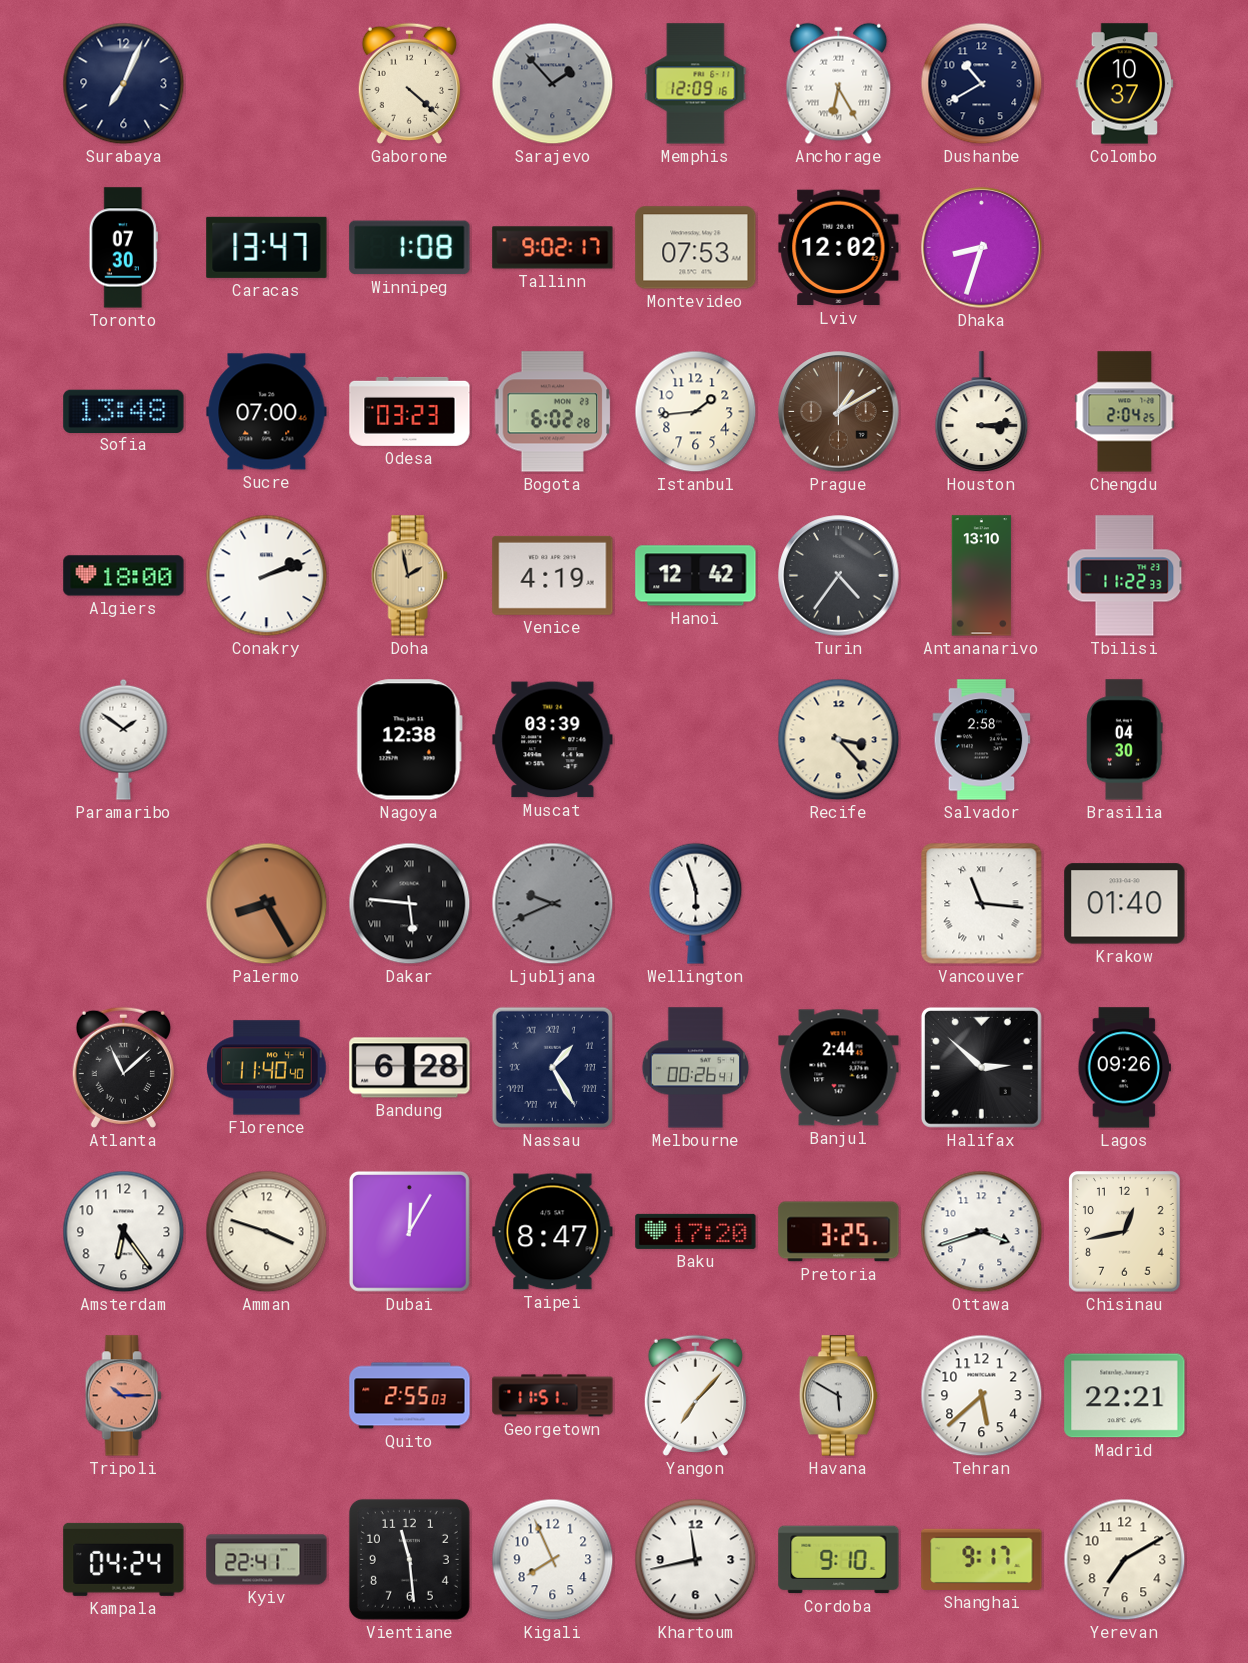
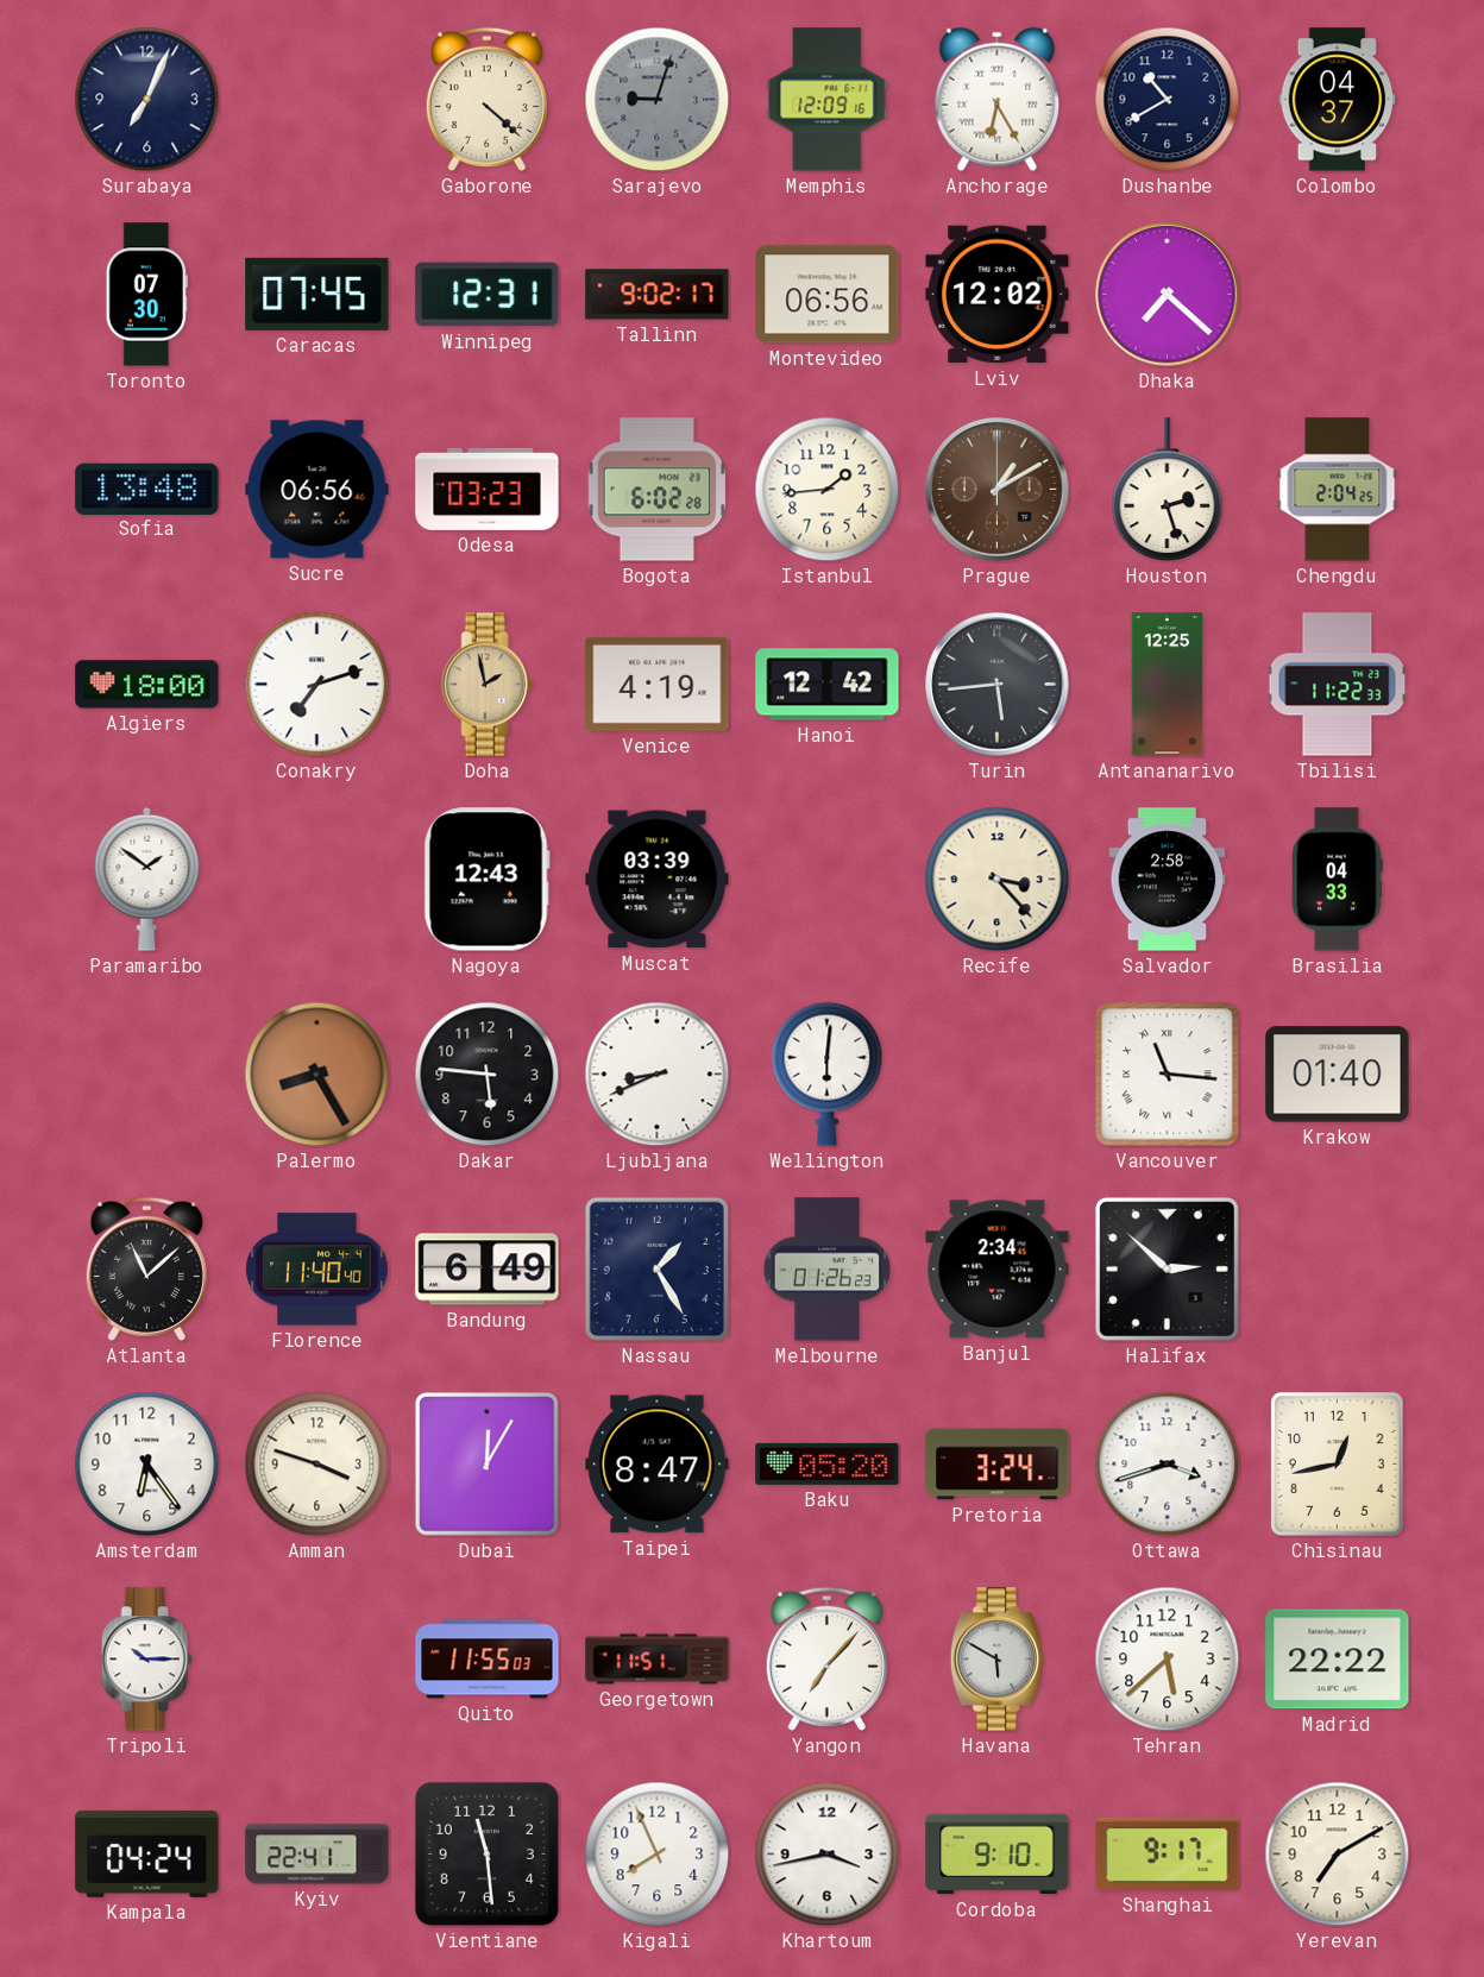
Sarajevo: 1:53 -> 9:03
Colombo: 10:37 -> 04:37
Caracas: 13:47 -> 07:45
Winnipeg: 1:08 -> 12:31
Montevideo: 07:53 -> 06:56
Dhaka: 8:33 -> 7:22
Sucre: 07:00 -> 06:56
Houston: 3:14 -> 2:27
Conakry: 2:12 -> 7:12
Turin: 4:36 -> 5:44
Antananarivo: 13:10 -> 12:25
Nagoya: 12:38 -> 12:43
Brasilia: 04:30 -> 04:33
Dakar numerals: Roman -> Arabic
Ljubljana: 9:41 -> 8:41
Ljubljana dial: grey -> white
Wellington: 5:57 -> 6:01
Bandung: 6:28 -> 6:49
Nassau numerals: Roman -> Arabic
Melbourne: 00:26 -> 01:26
Banjul: 2:44 -> 2:34
Lagos: 09:26 -> none
Baku: 17:20 -> 05:20
Pretoria: 3:25 -> 3:24
Tripoli dial: salmon -> white
Quito: 2:55 -> 11:55
Madrid: 22:21 -> 22:22
Khartoum: 11:43 -> 3:43
